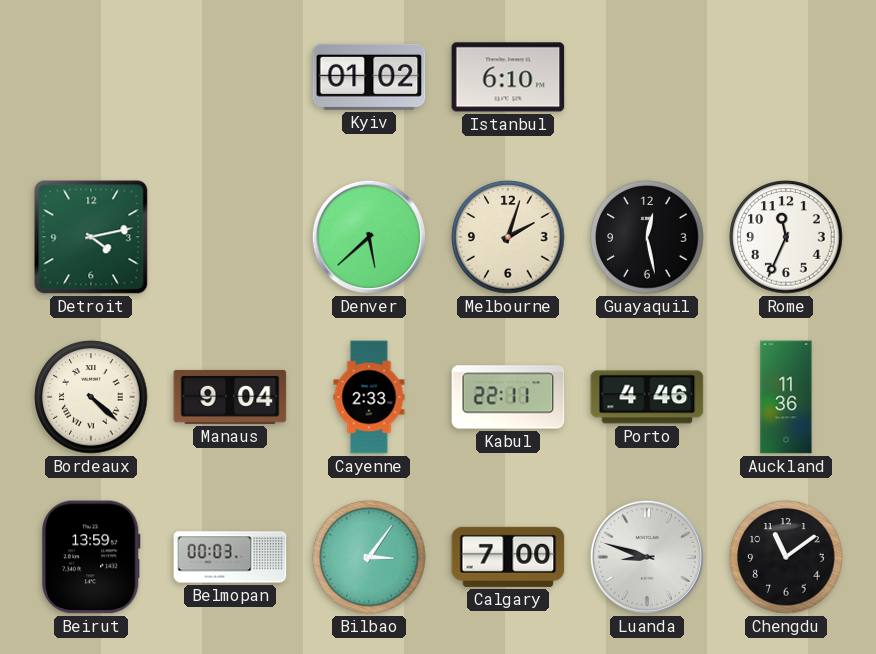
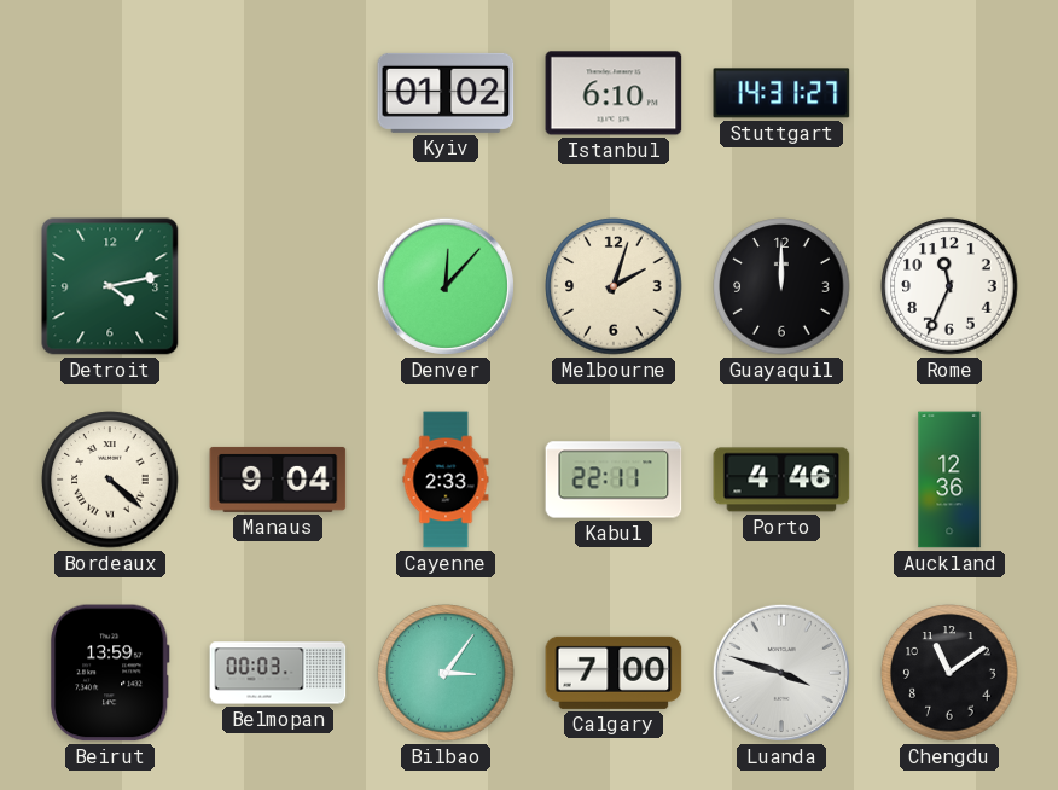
Stuttgart: none -> 14:31
Denver: 5:38 -> 12:07
Guayaquil: 12:28 -> 12:00
Auckland: 11:36 -> 12:36
Luanda: 8:48 -> 3:48
